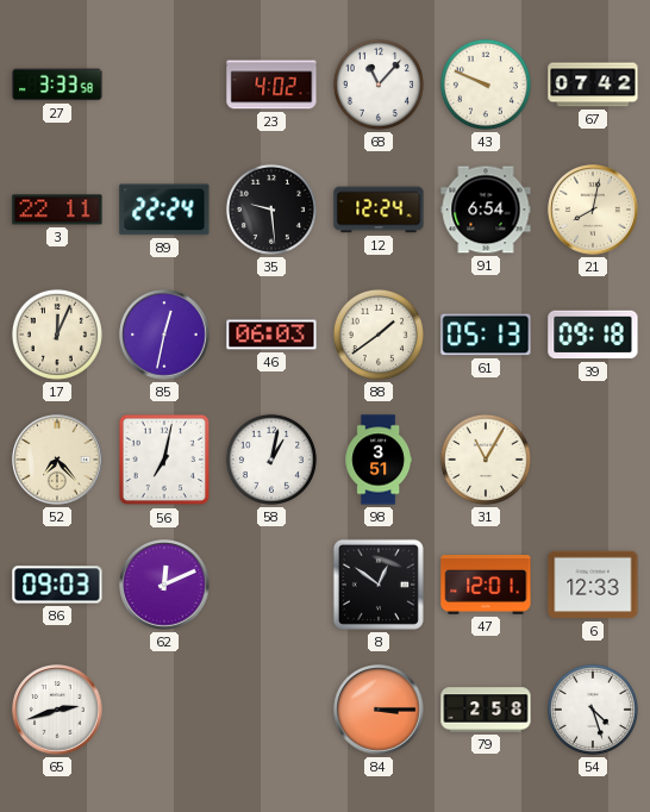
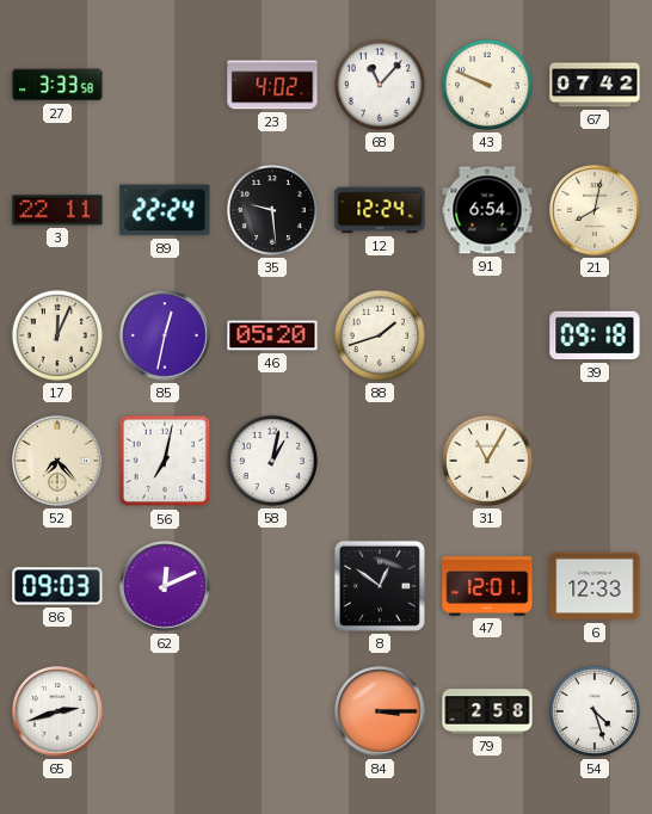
46: 06:03 -> 05:20
88: 1:39 -> 1:42
61: 05:13 -> none
98: 3:51 -> none
